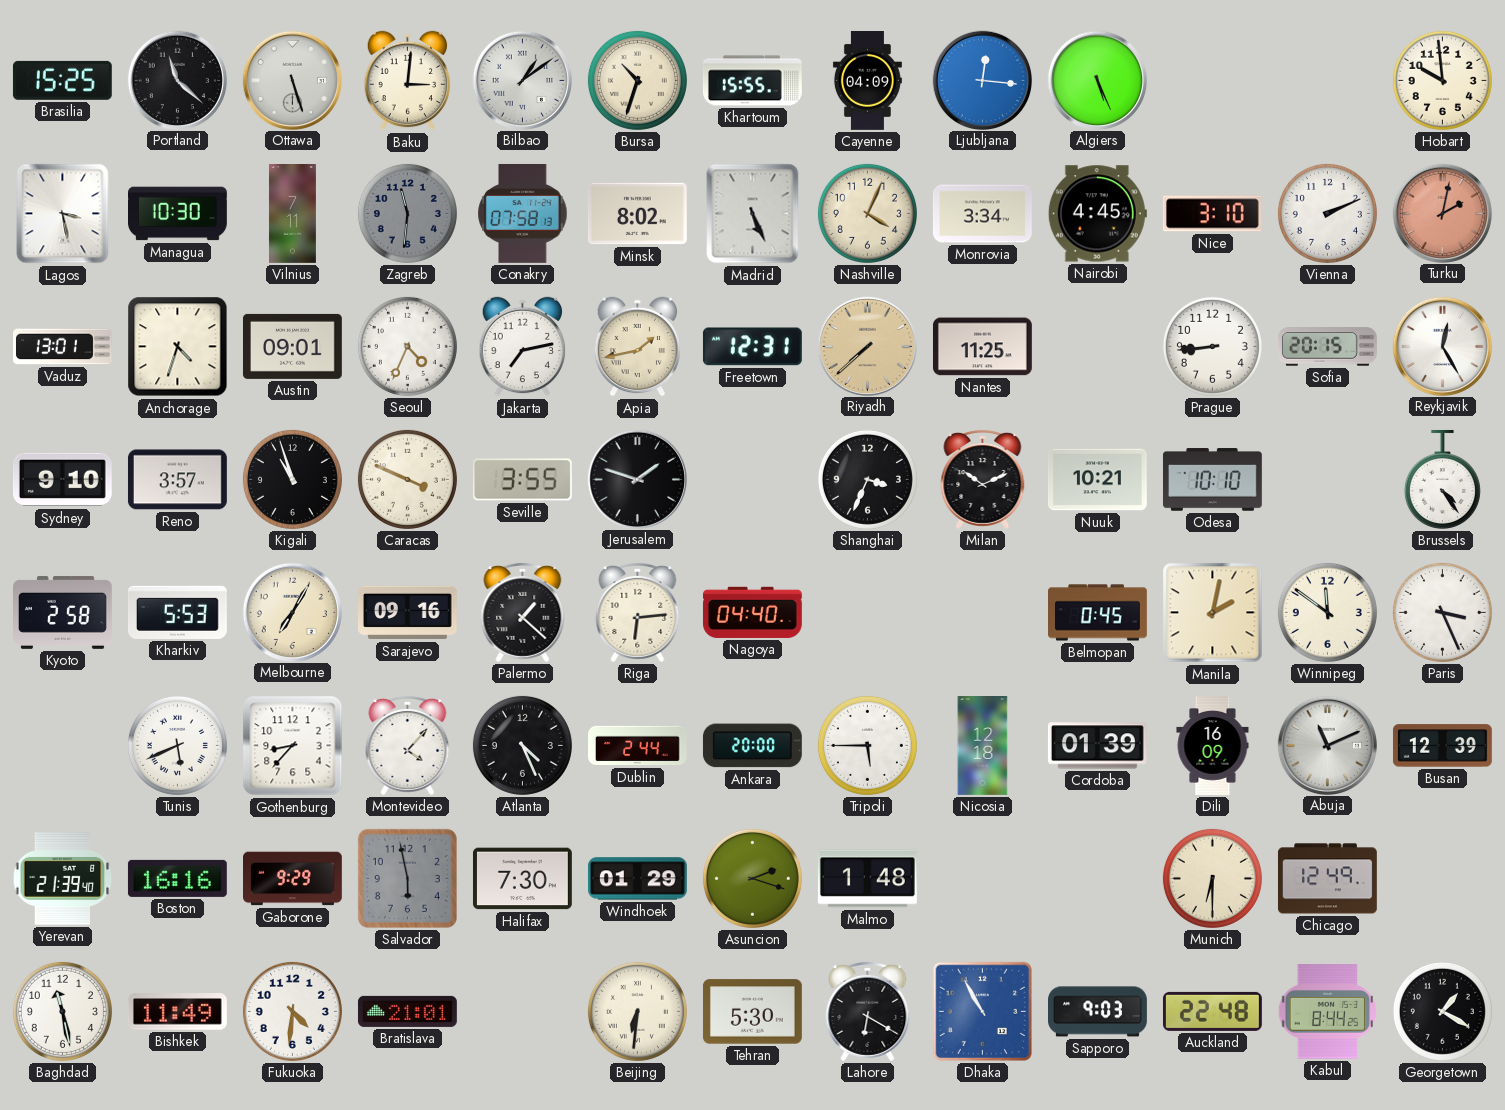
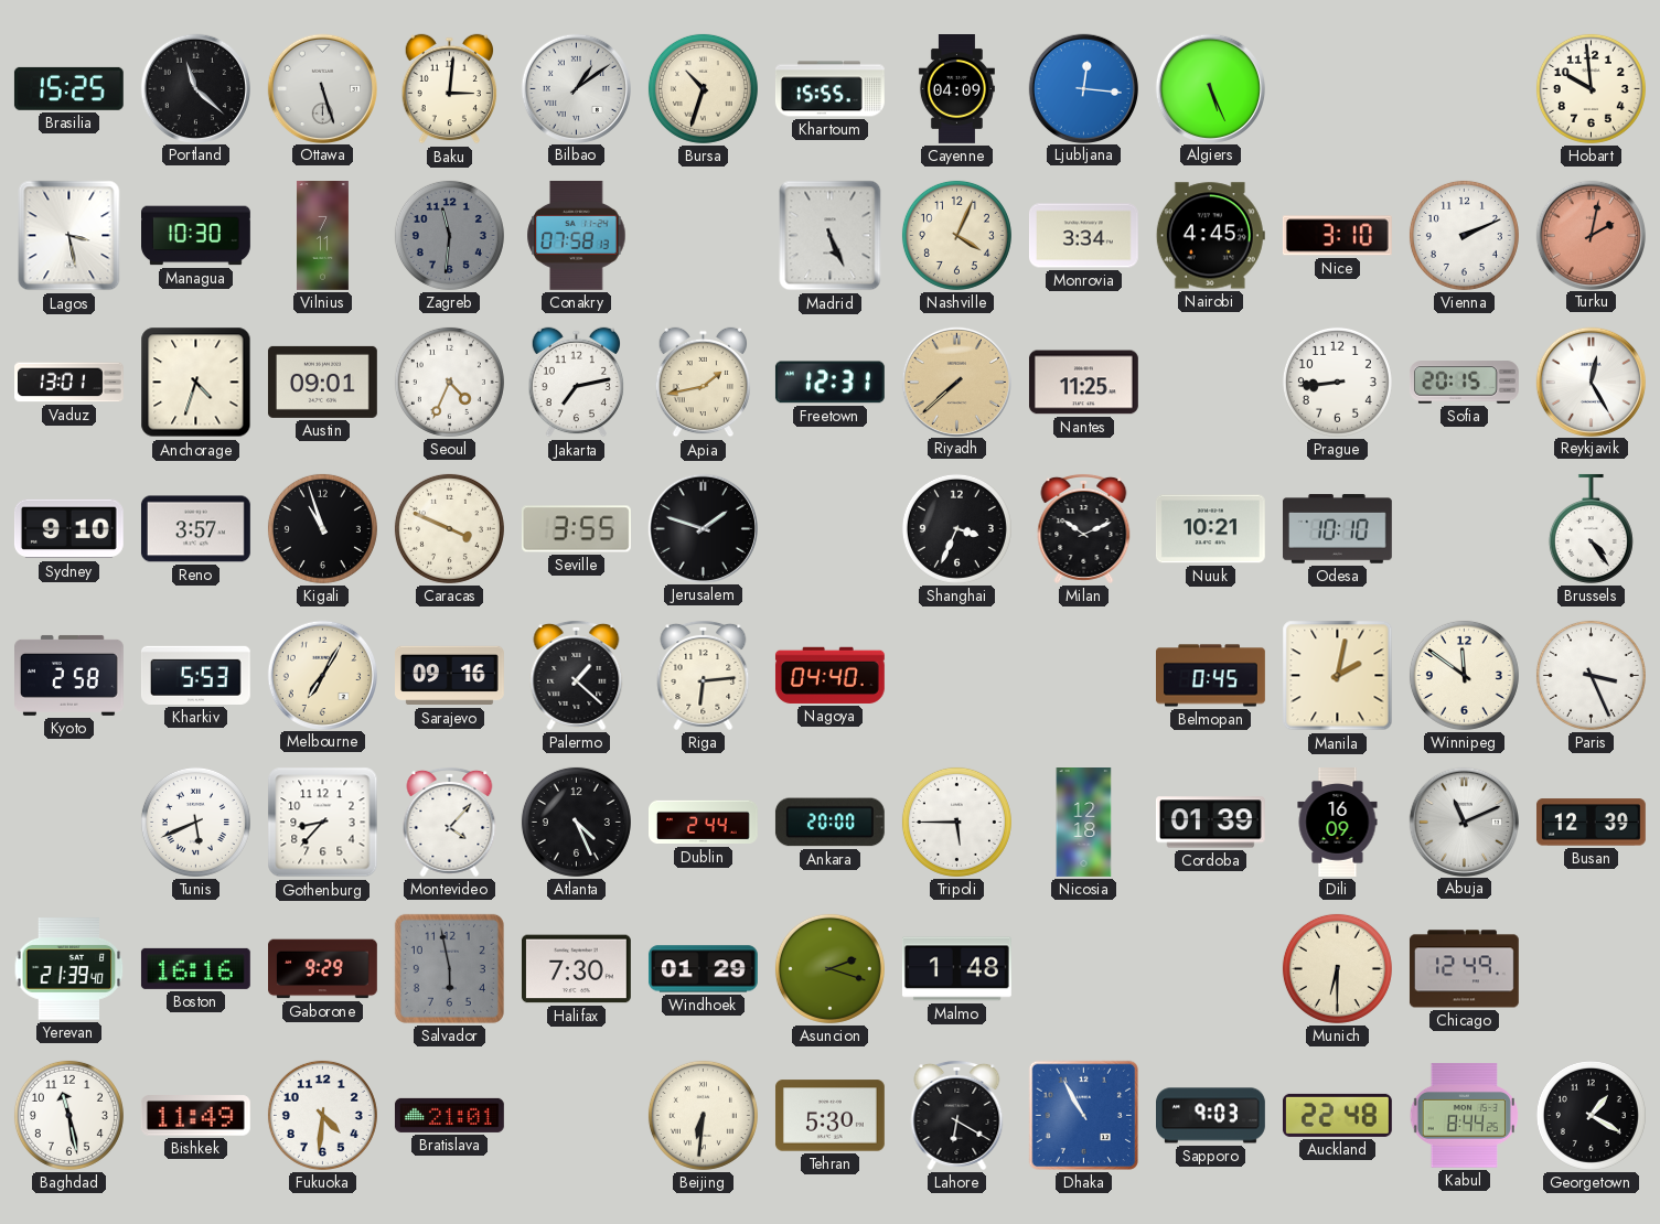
Minsk: 8:02 -> none
